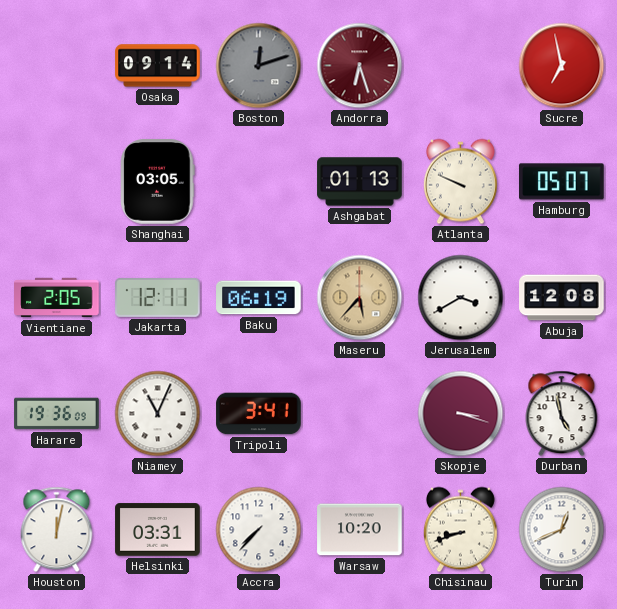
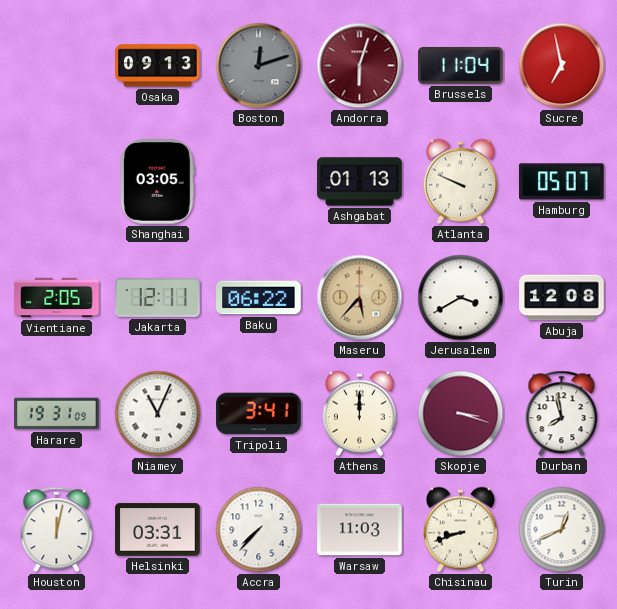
Osaka: 09:14 -> 09:13
Andorra: 6:27 -> 6:03
Brussels: none -> 11:04
Baku: 06:19 -> 06:22
Harare: 19:36 -> 19:31
Athens: none -> 12:00
Durban: 4:58 -> 7:58
Warsaw: 10:20 -> 11:03
